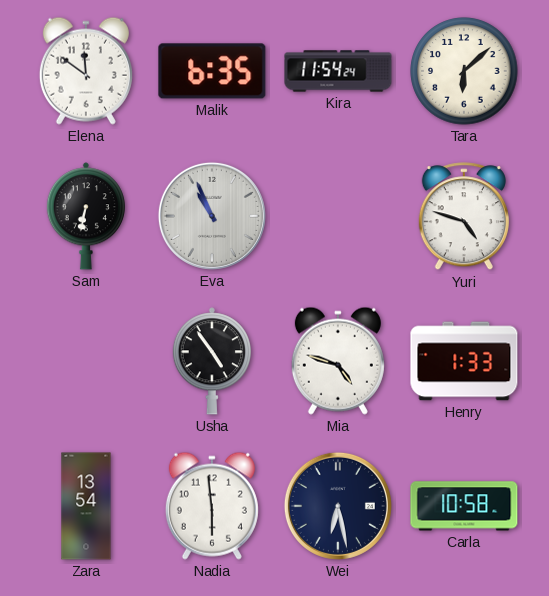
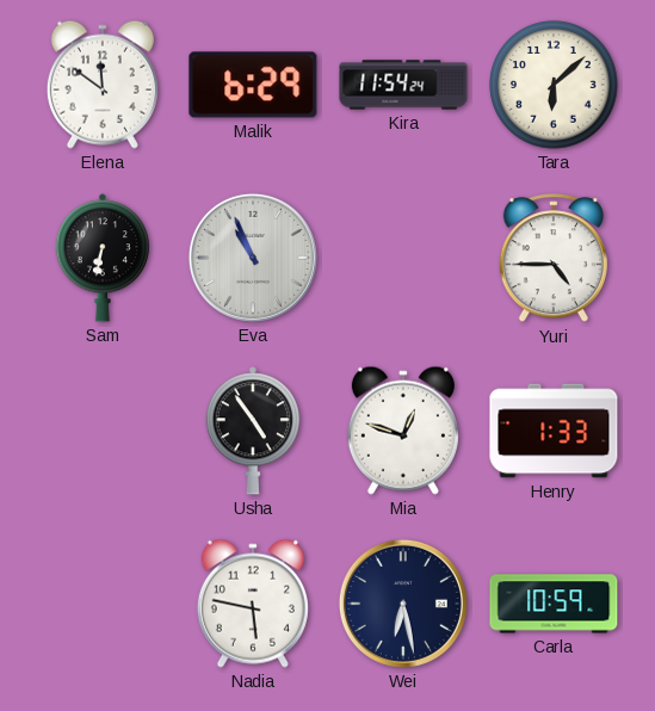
Malik: 6:35 -> 6:29
Yuri: 4:48 -> 4:45
Mia: 4:48 -> 12:48
Zara: 13:54 -> none
Nadia: 5:59 -> 5:47
Carla: 10:58 -> 10:59
